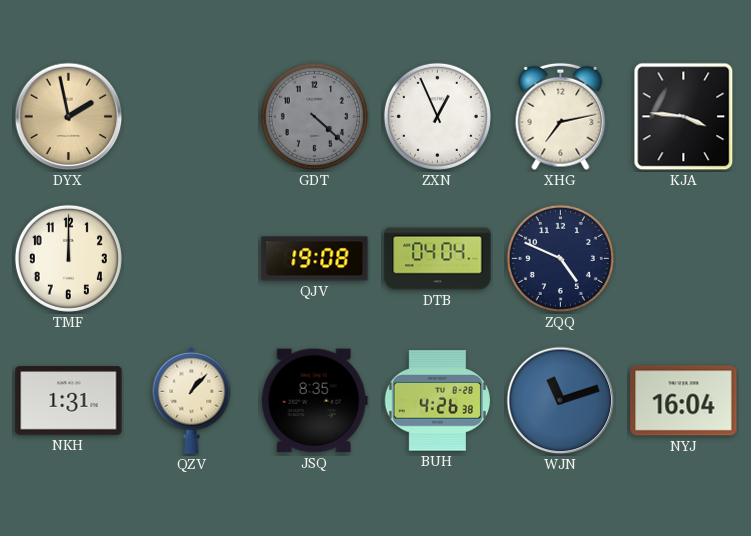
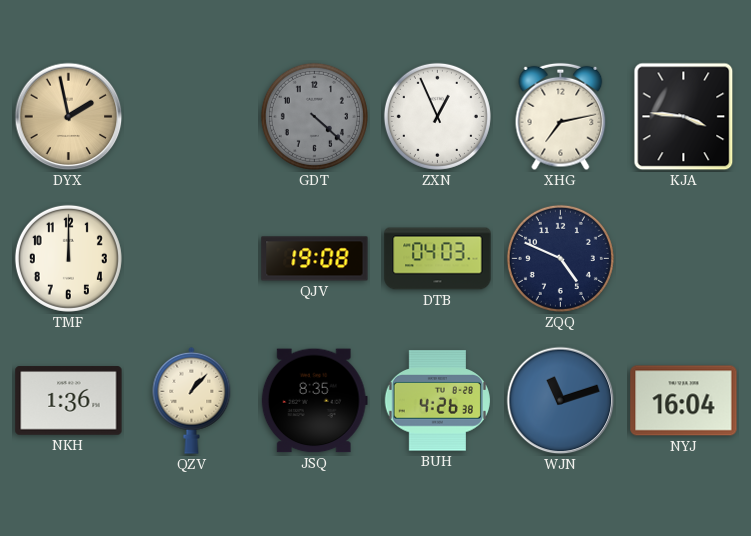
DTB: 04:04 -> 04:03
NKH: 1:31 -> 1:36
